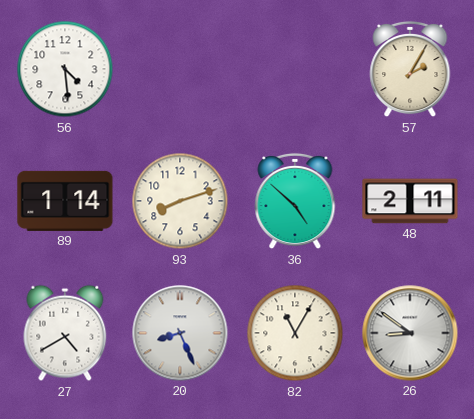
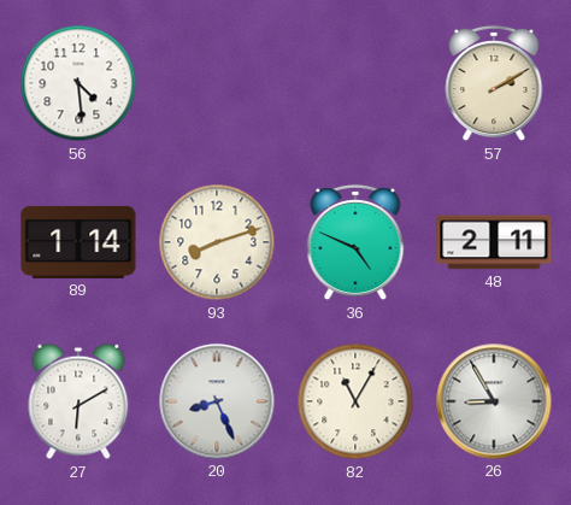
57: 2:05 -> 2:10
36: 4:52 -> 4:49
27: 4:40 -> 6:10
26: 8:51 -> 8:55
